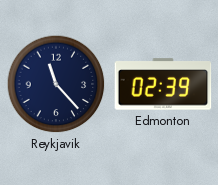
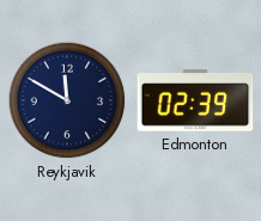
Reykjavik: 11:23 -> 11:50
